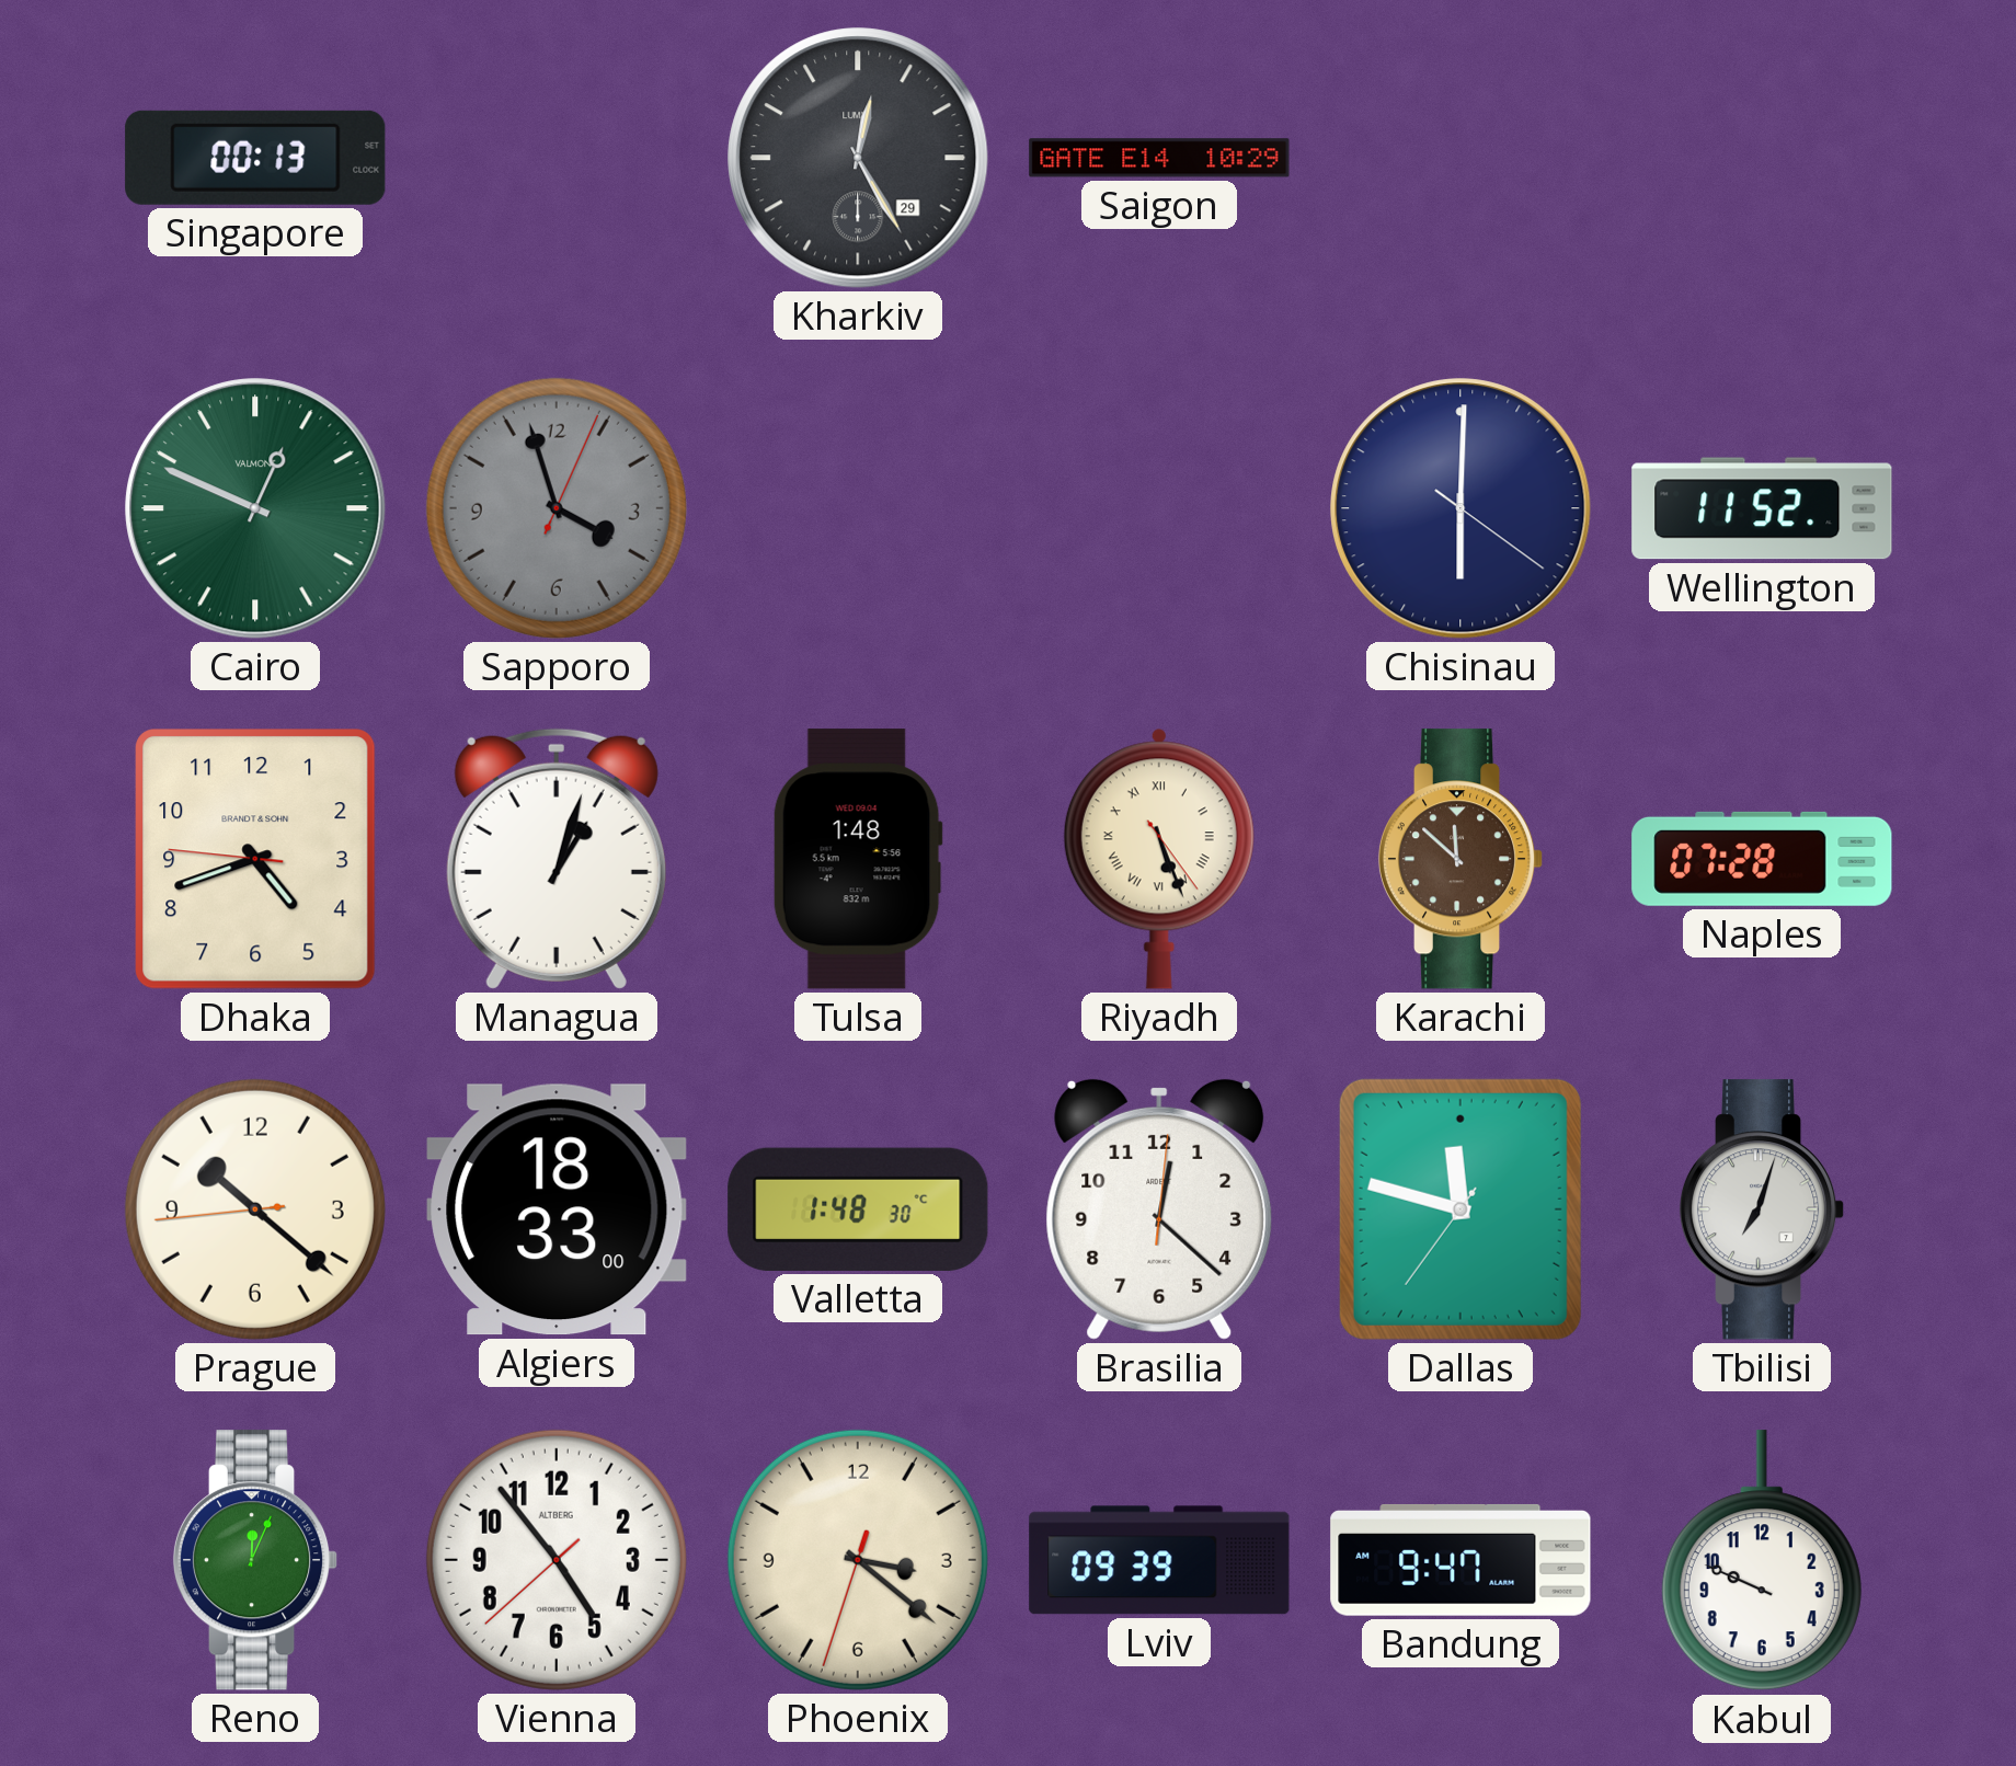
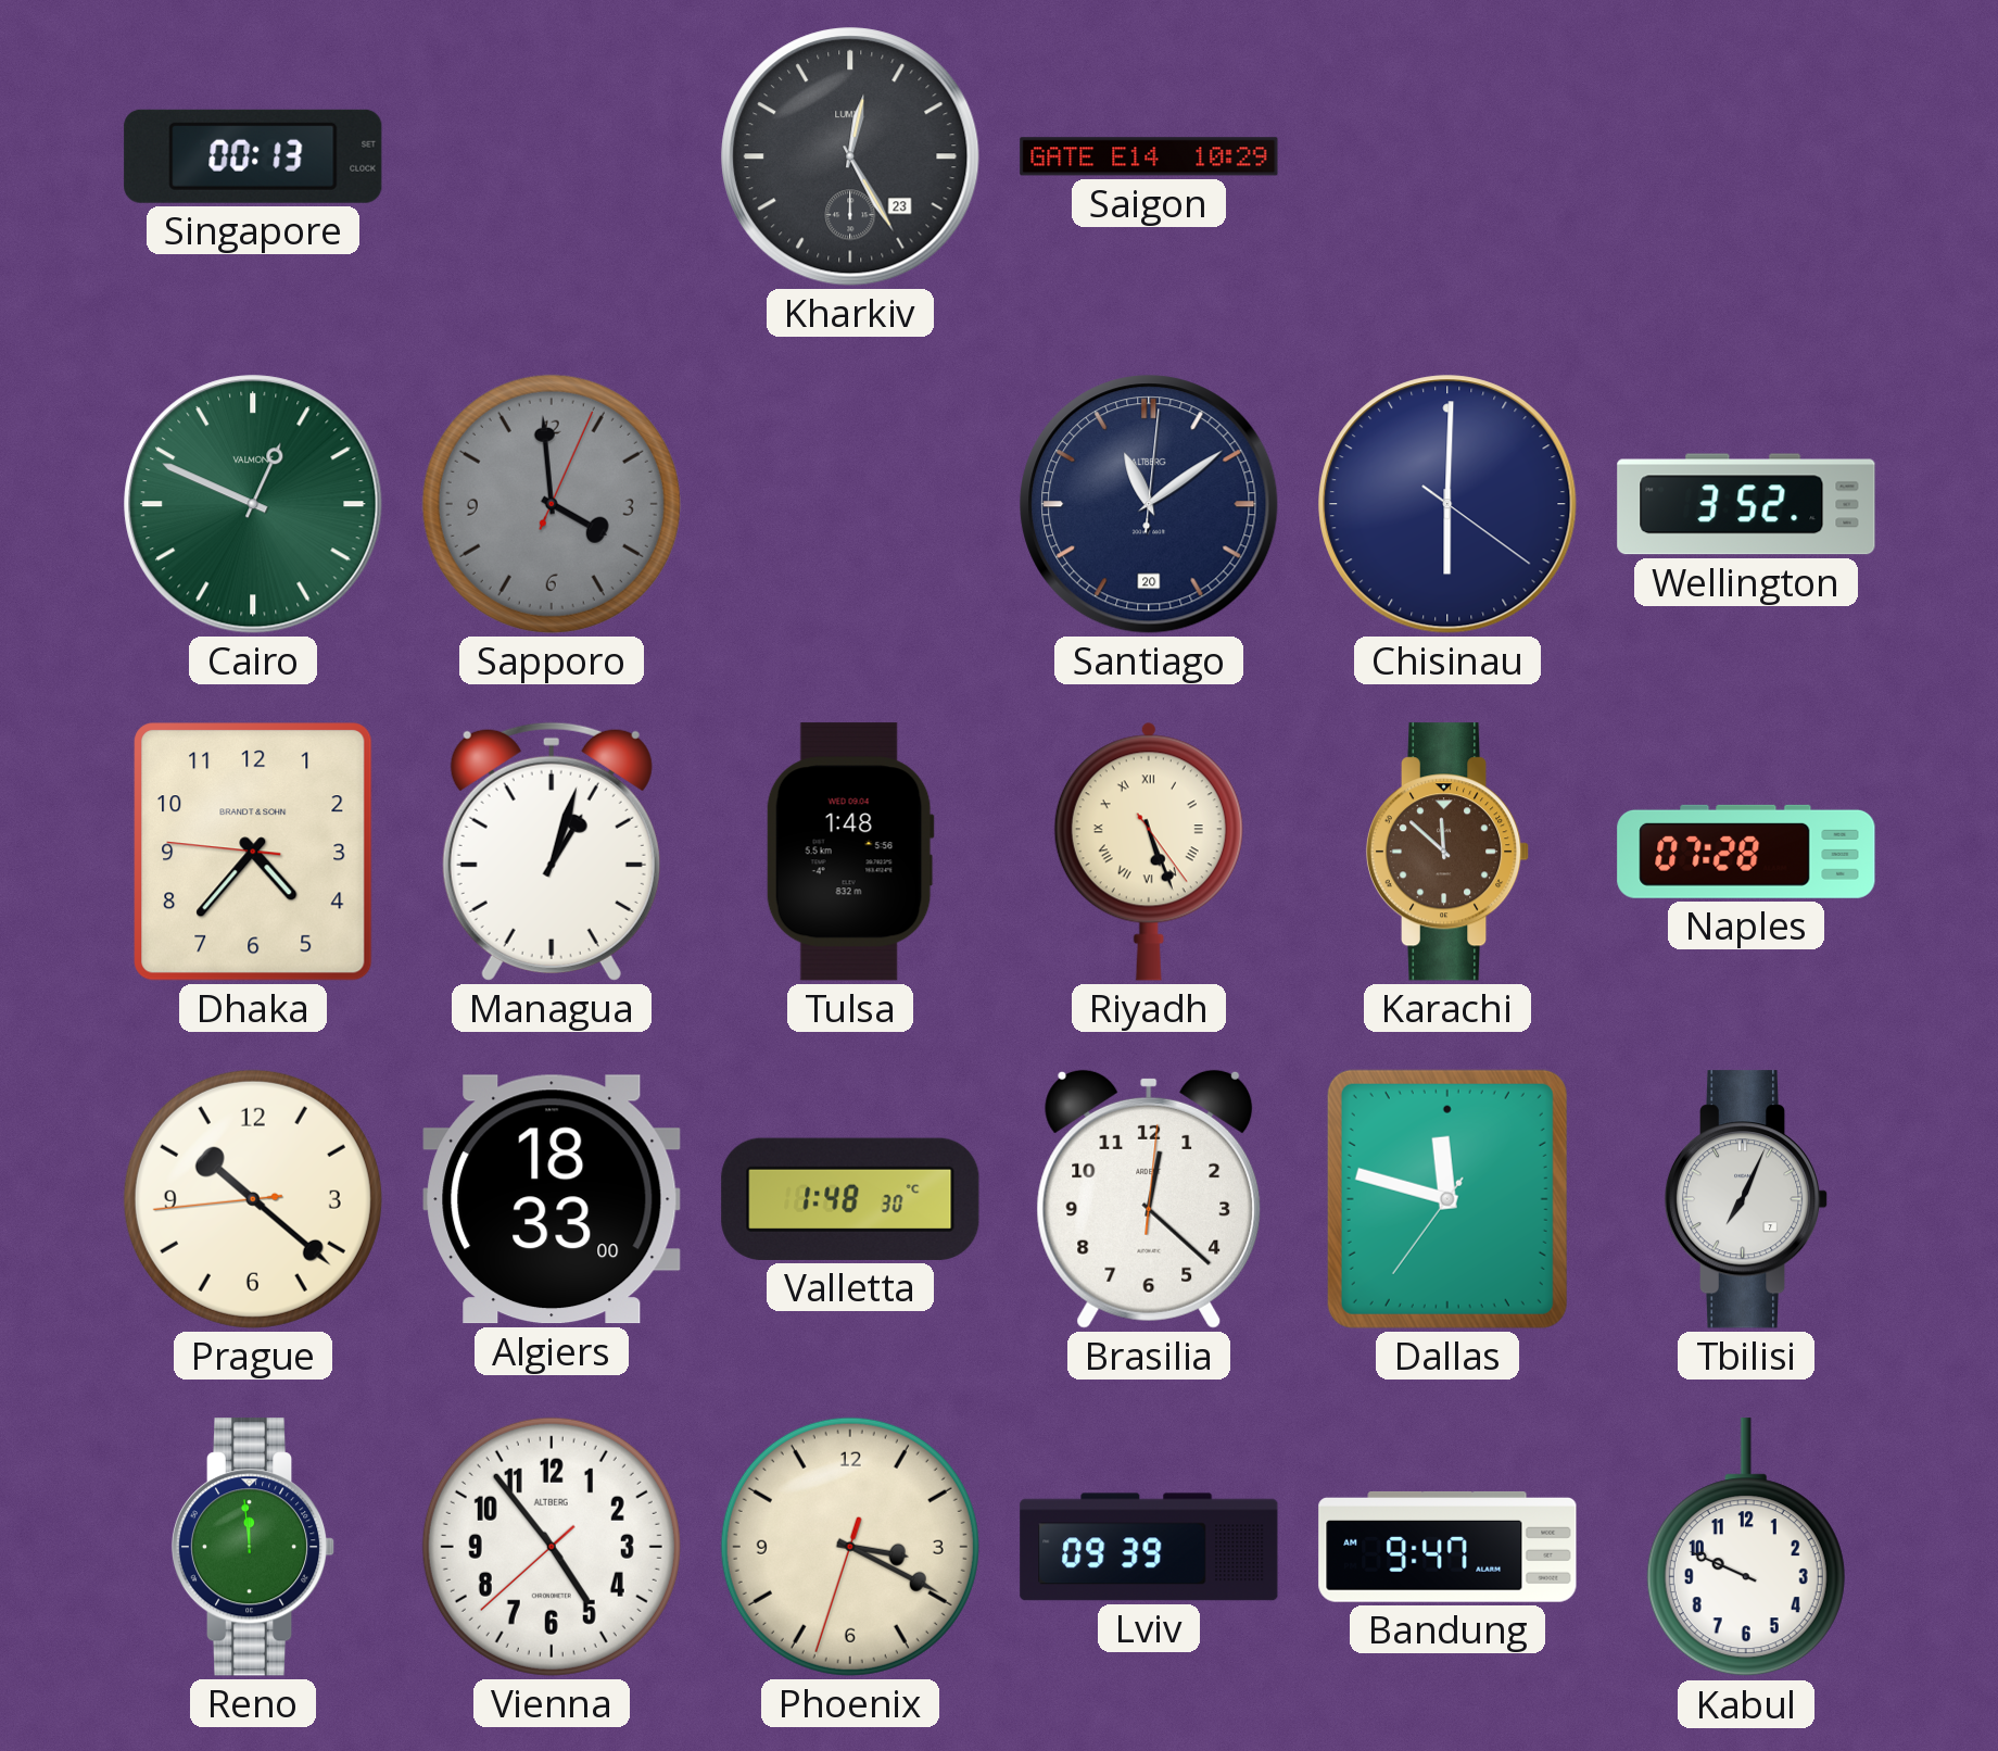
Kharkiv date: 29 -> 23
Sapporo: 3:57 -> 3:59
Santiago: none -> 11:09
Wellington: 11:52 -> 3:52
Dhaka: 4:41 -> 4:36
Tbilisi: 7:03 -> 7:04
Reno: 12:04 -> 11:59
Phoenix: 3:21 -> 3:19
